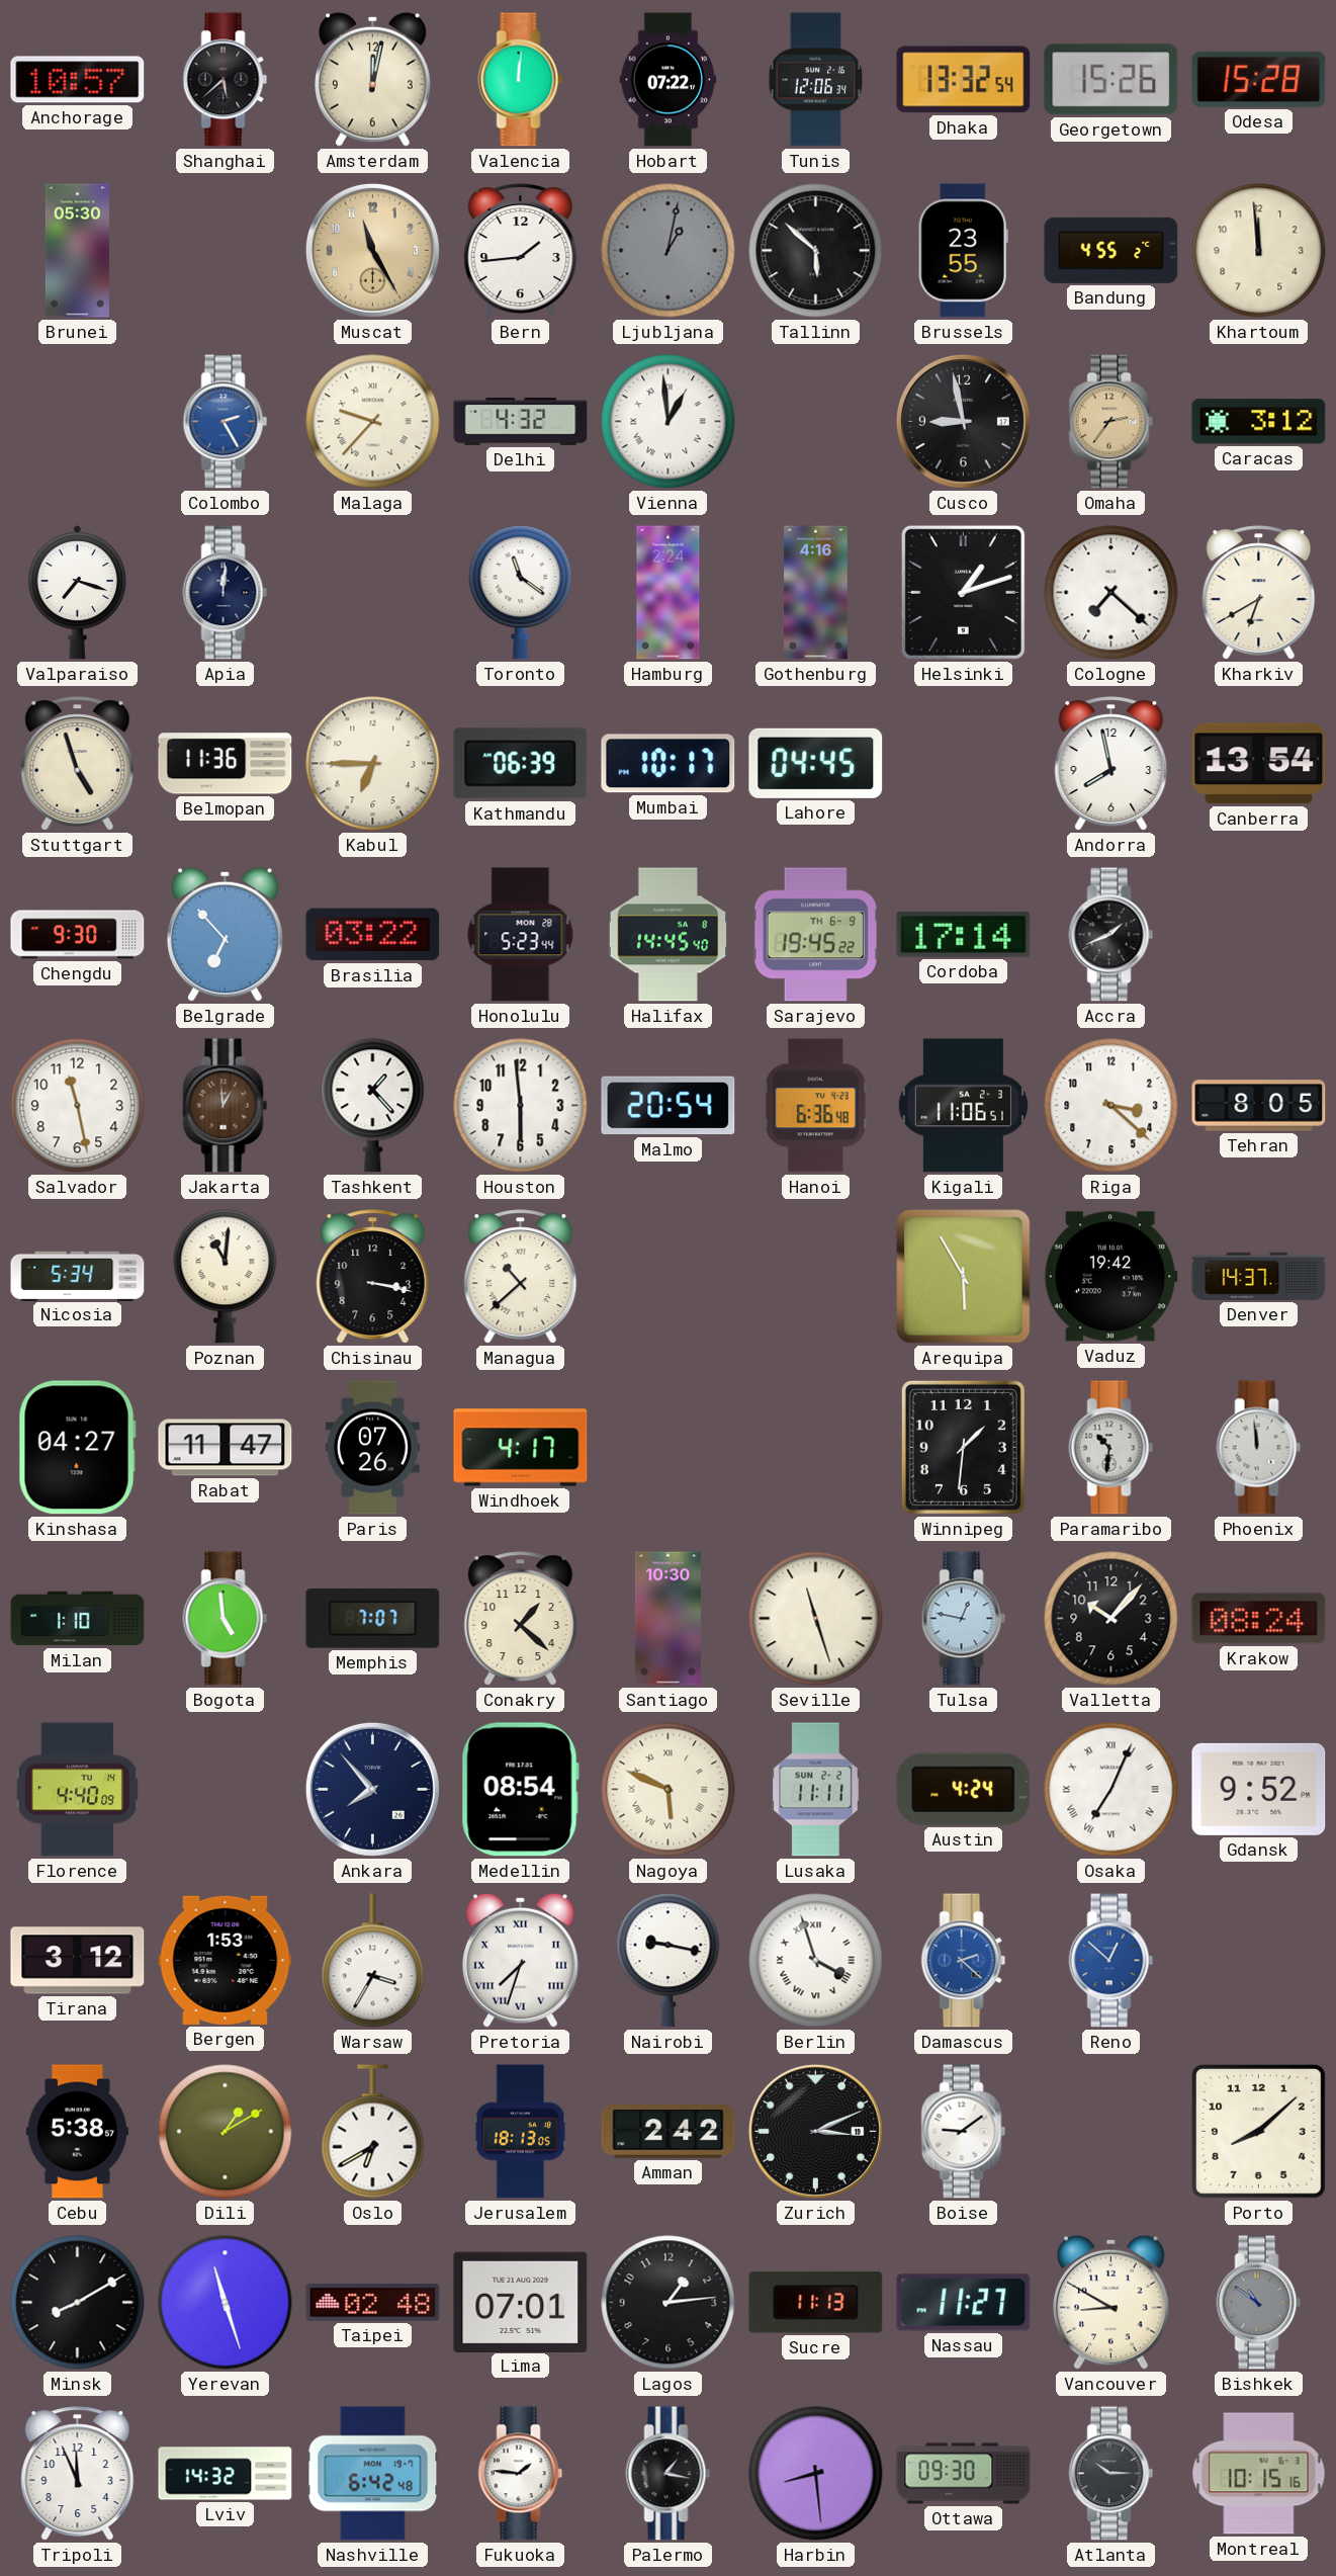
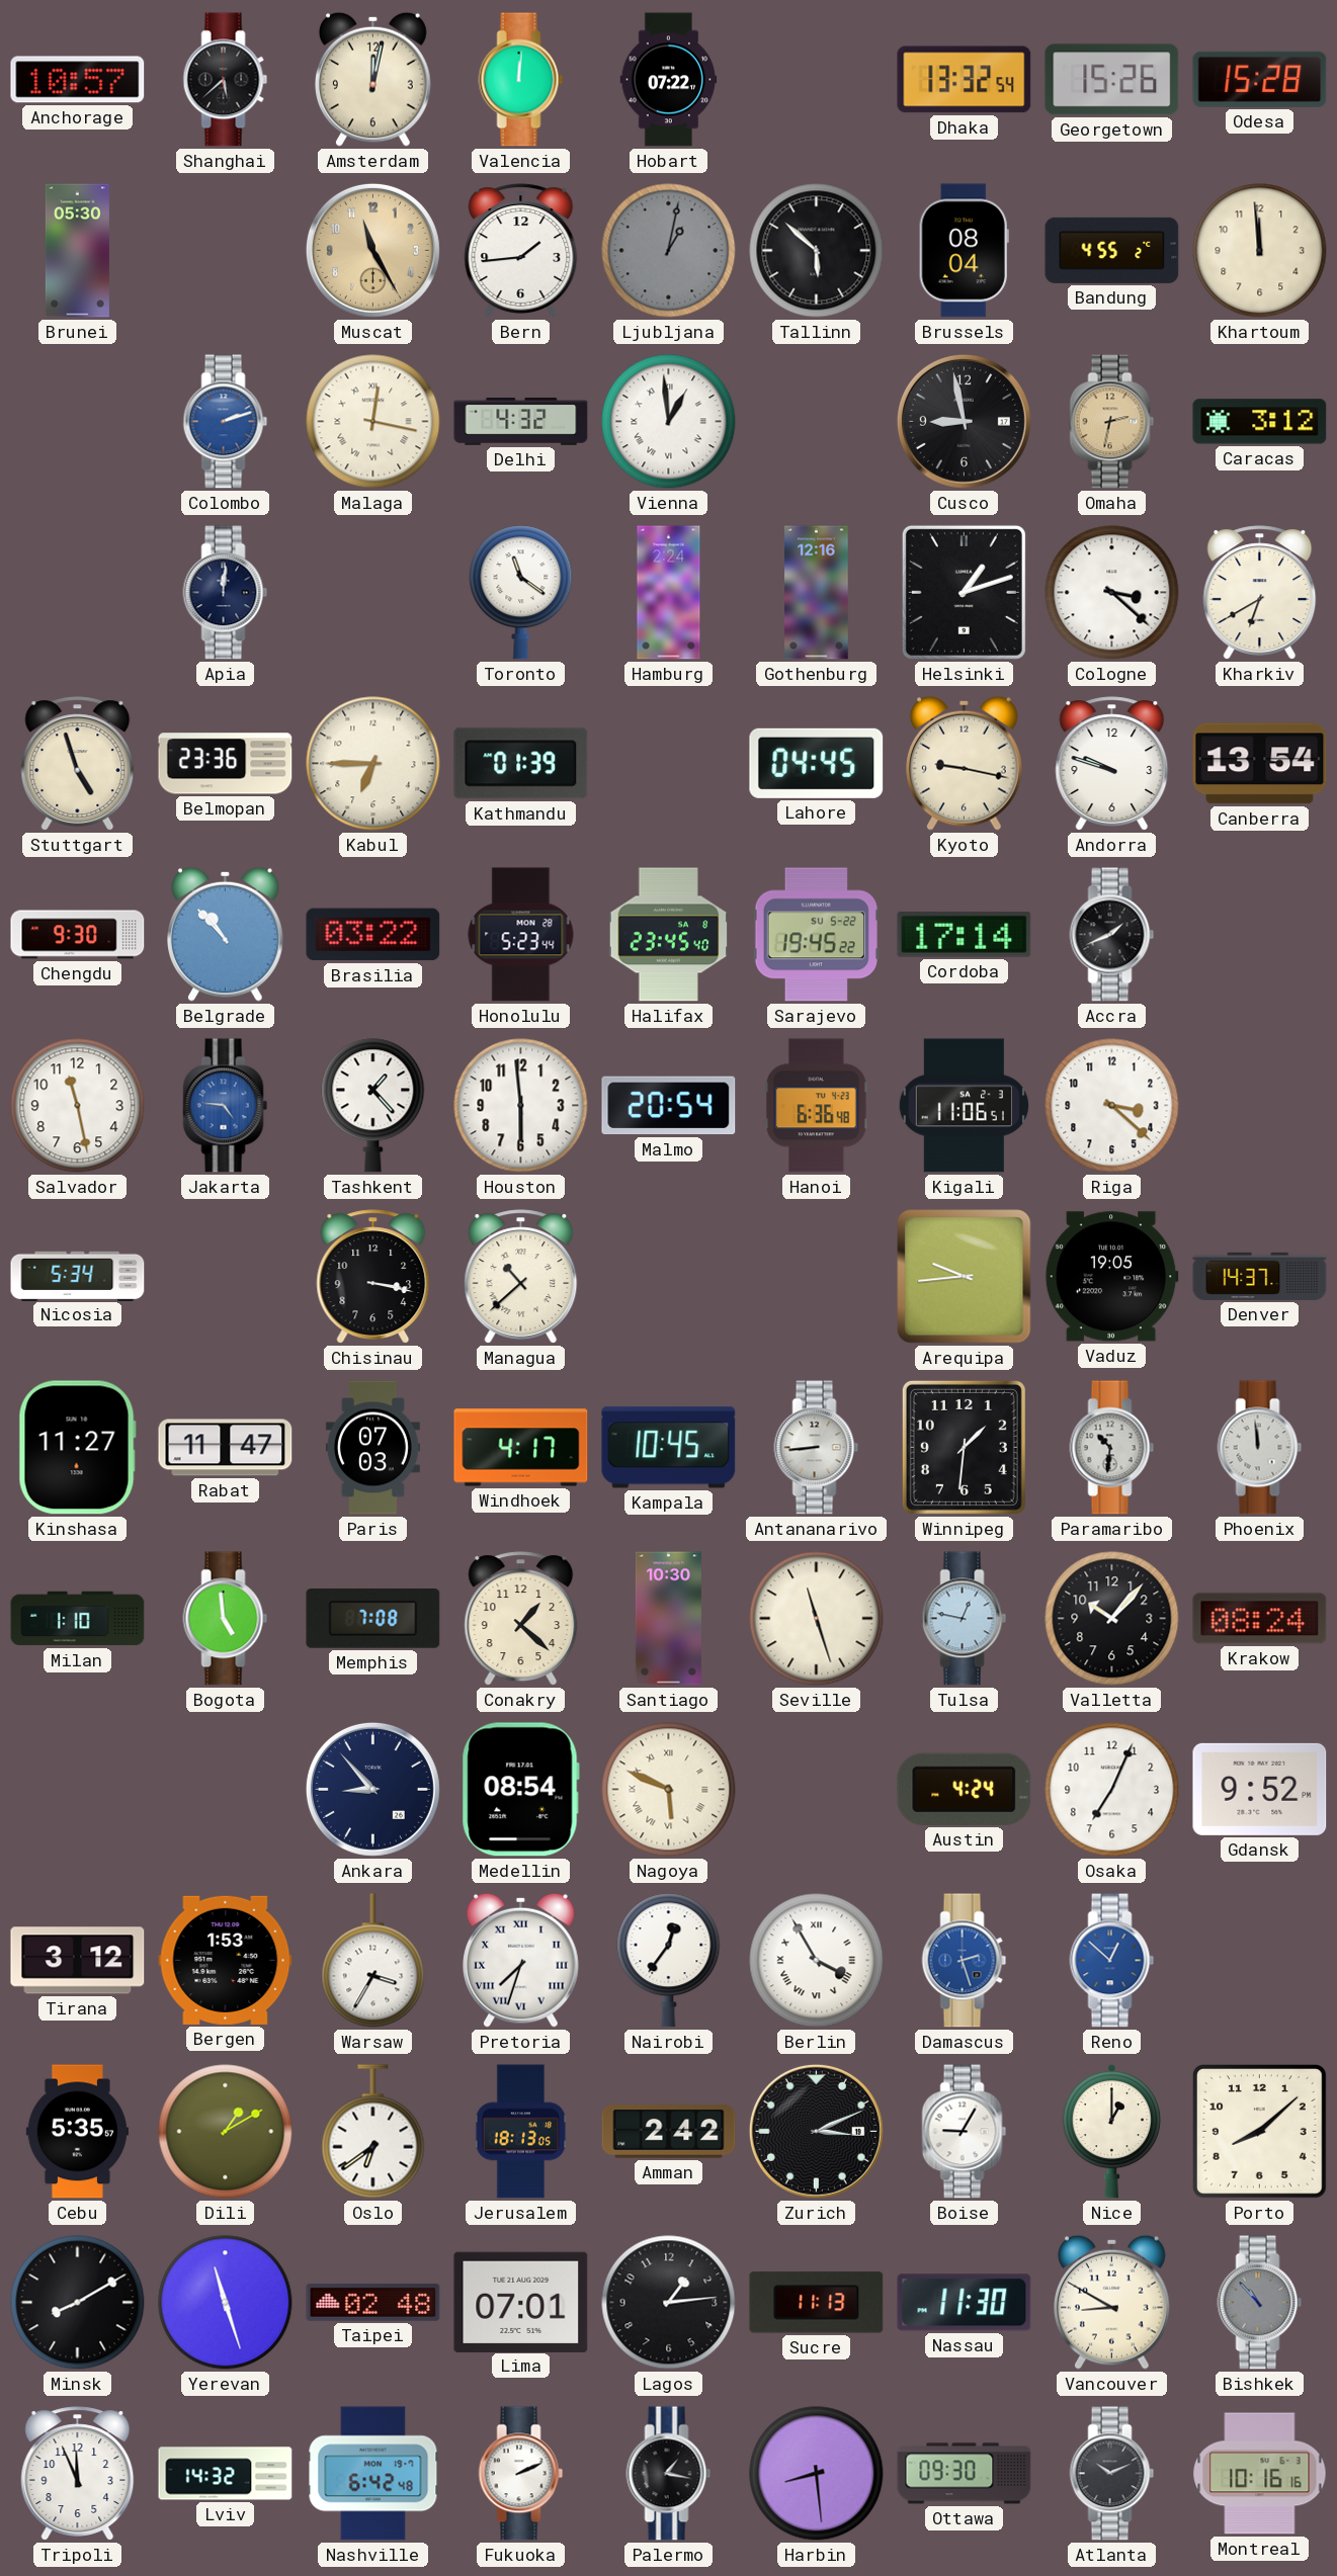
Tunis: 12:06 -> none
Brussels: 23:55 -> 08:04
Colombo: 2:25 -> 2:12
Malaga: 9:37 -> 12:17
Omaha: 2:36 -> 2:32
Valparaiso: 7:18 -> none
Gothenburg: 4:16 -> 12:16
Cologne: 7:22 -> 3:22
Belmopan: 11:36 -> 23:36
Kathmandu: 06:39 -> 01:39
Mumbai: 10:17 -> none
Kyoto: none -> 9:17
Andorra: 7:58 -> 9:48
Belgrade: 6:53 -> 10:53
Halifax: 14:45 -> 23:45
Sarajevo date: TH 6-9 -> SU 5-22
Jakarta: 12:59 -> 4:46
Jakarta dial: brown -> blue
Tehran: 8:05 -> none
Poznan: 11:01 -> none
Arequipa: 5:55 -> 9:44
Vaduz: 19:42 -> 19:05
Kinshasa: 04:27 -> 11:27
Paris: 07:26 -> 07:03
Kampala: none -> 10:45
Antananarivo: none -> 8:44
Memphis: 7:07 -> 7:08
Florence: 4:40 -> none
Ankara: 7:53 -> 8:53
Lusaka: 11:11 -> none
Osaka numerals: Roman -> Arabic
Nairobi: 9:17 -> 12:36
Berlin: 3:57 -> 3:55
Damascus: 2:22 -> 2:27
Cebu: 5:38 -> 5:35
Oslo: 6:40 -> 6:39
Boise: 9:09 -> 9:05
Nice: none -> 1:00
Nassau: 11:27 -> 11:30
Bishkek: 10:51 -> 10:53
Fukuoka: 1:46 -> 2:11
Atlanta: 10:15 -> 10:11
Montreal: 10:15 -> 10:16
